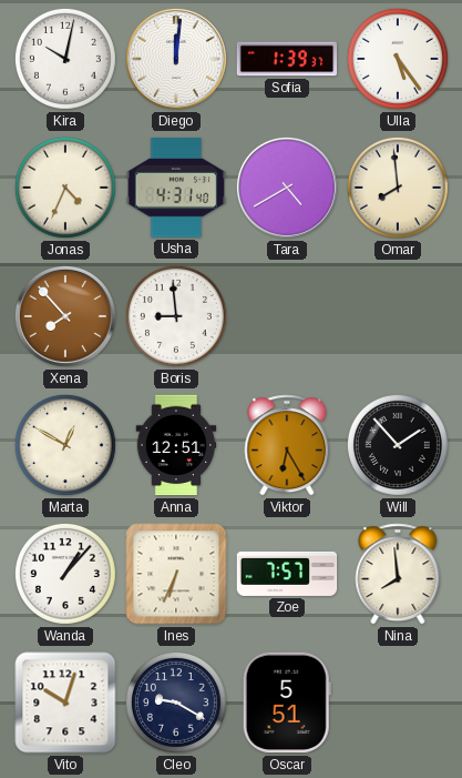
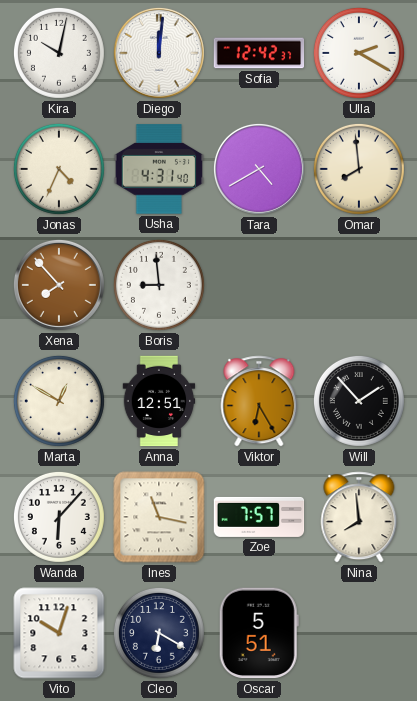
Sofia: 1:39 -> 12:42
Ulla: 5:24 -> 2:20
Wanda: 1:07 -> 6:07
Ines: 6:34 -> 11:17
Cleo: 9:20 -> 6:20
